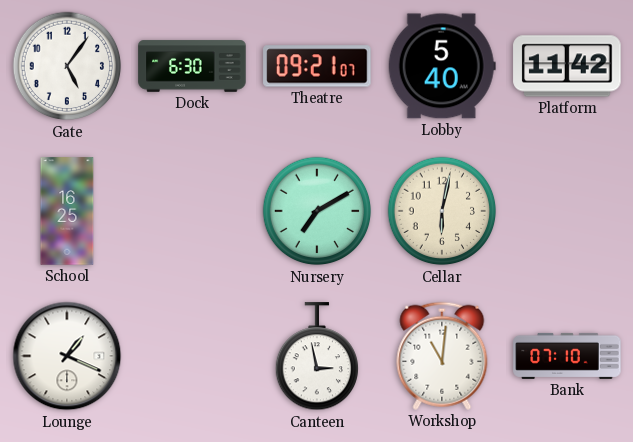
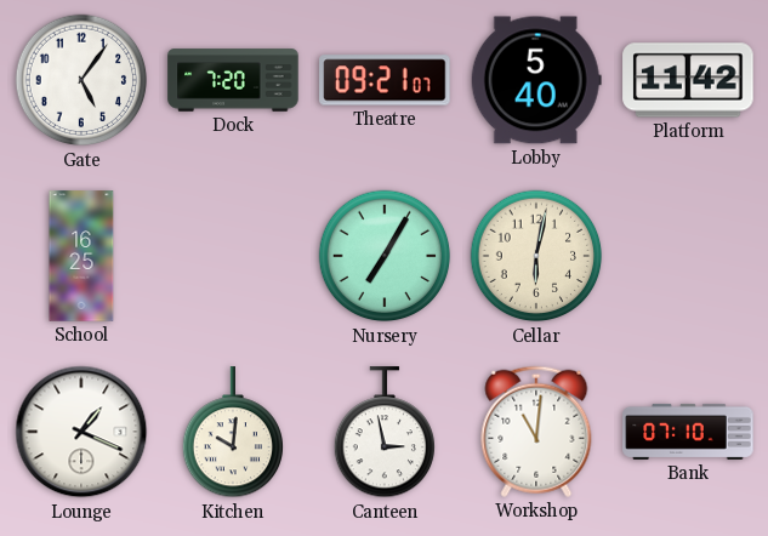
Dock: 6:30 -> 7:20
Nursery: 7:10 -> 7:05
Kitchen: none -> 10:01
